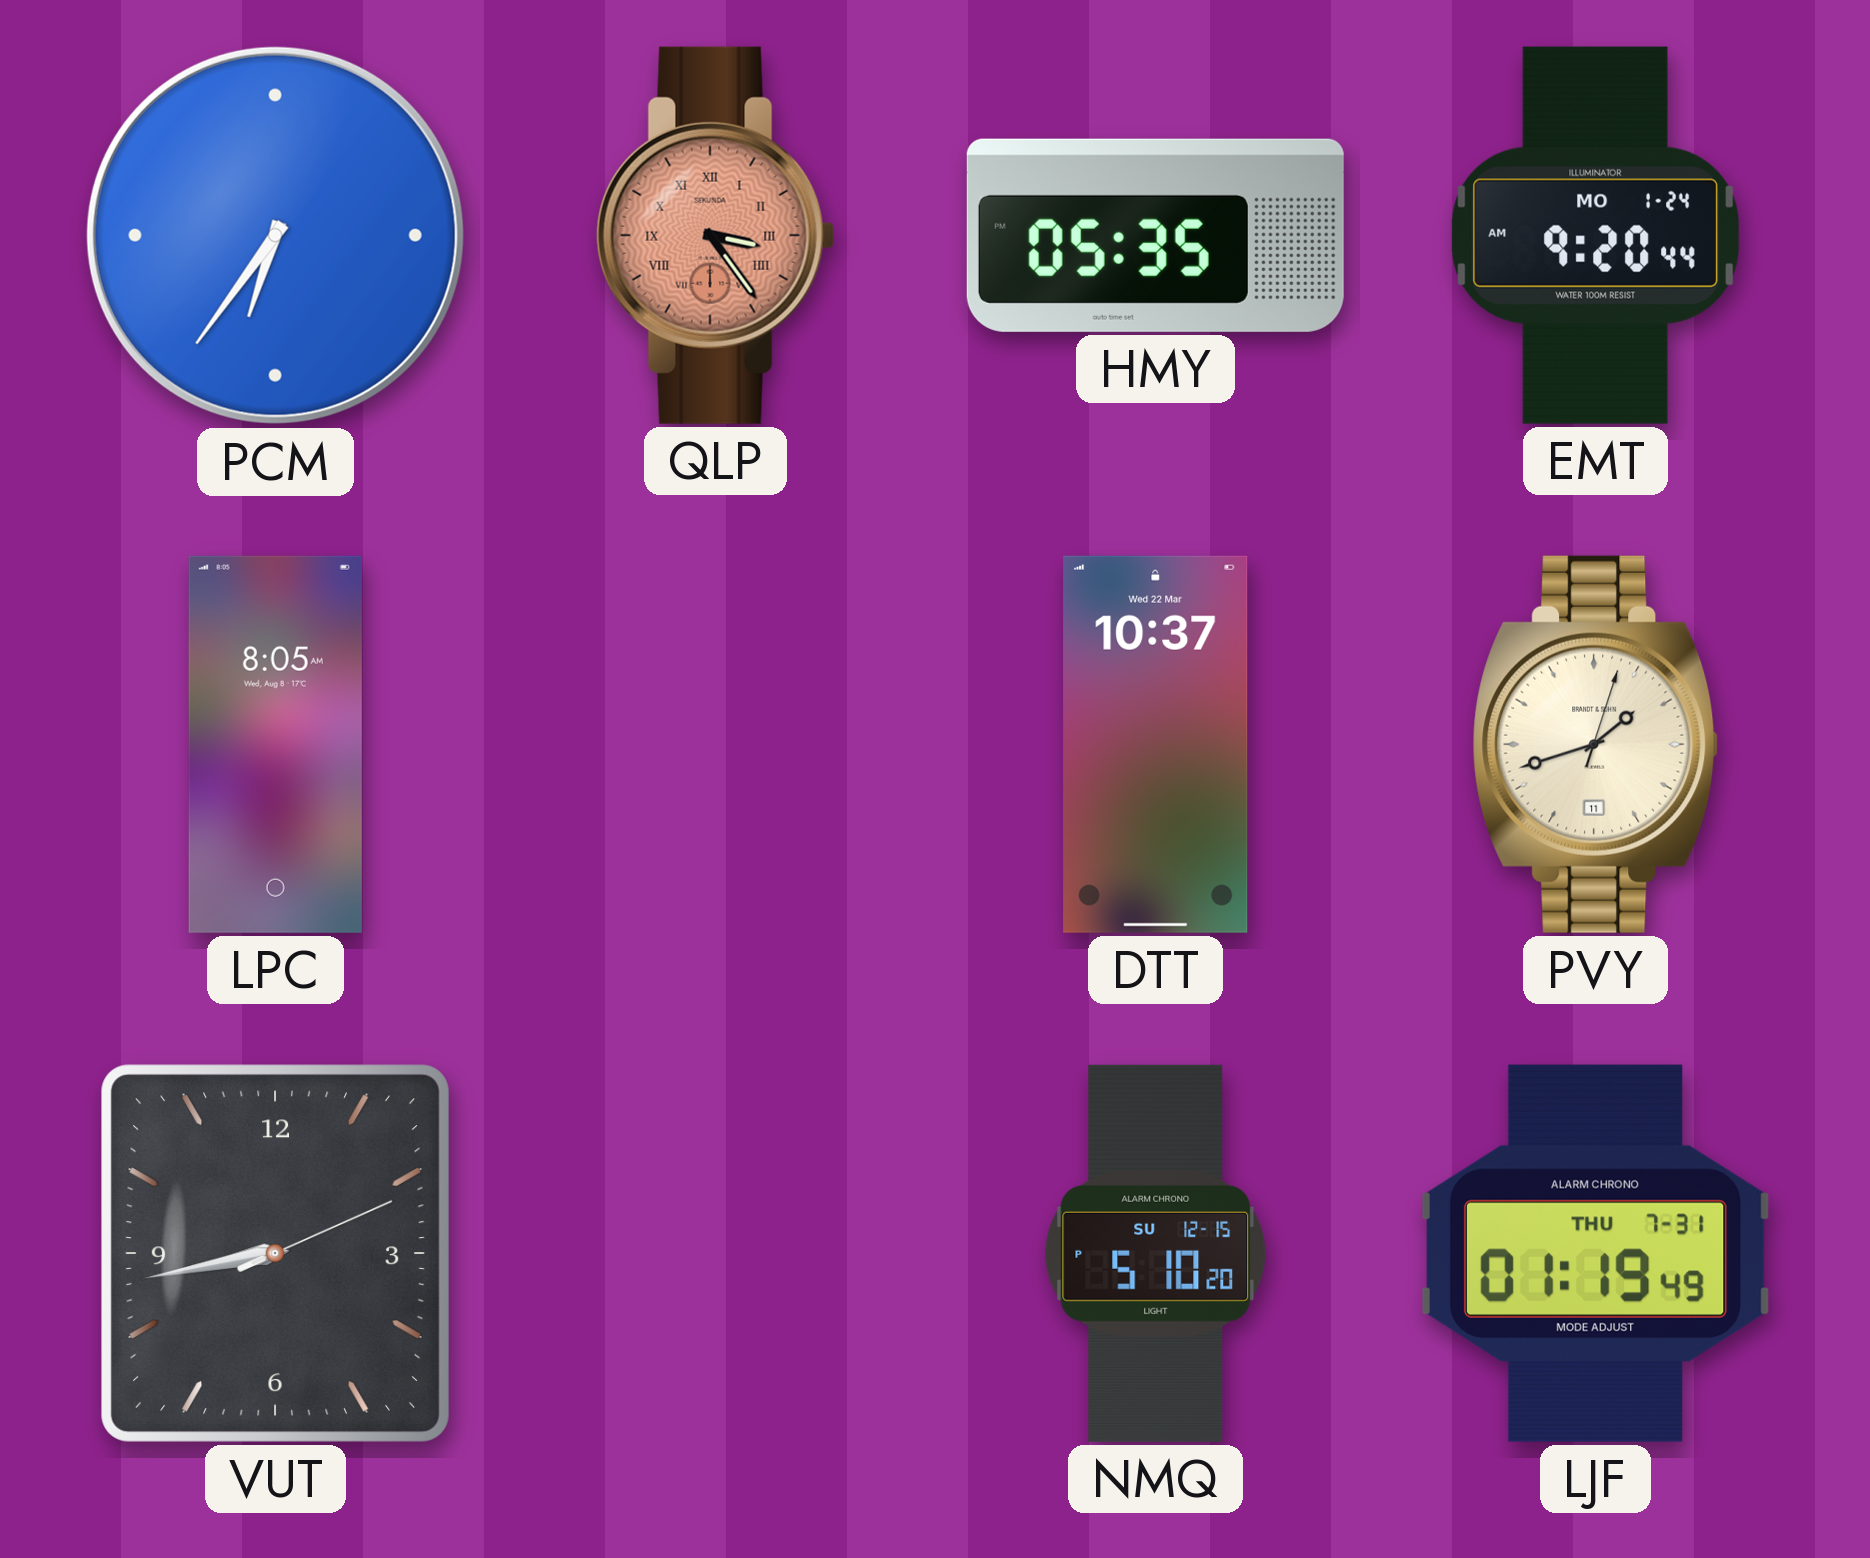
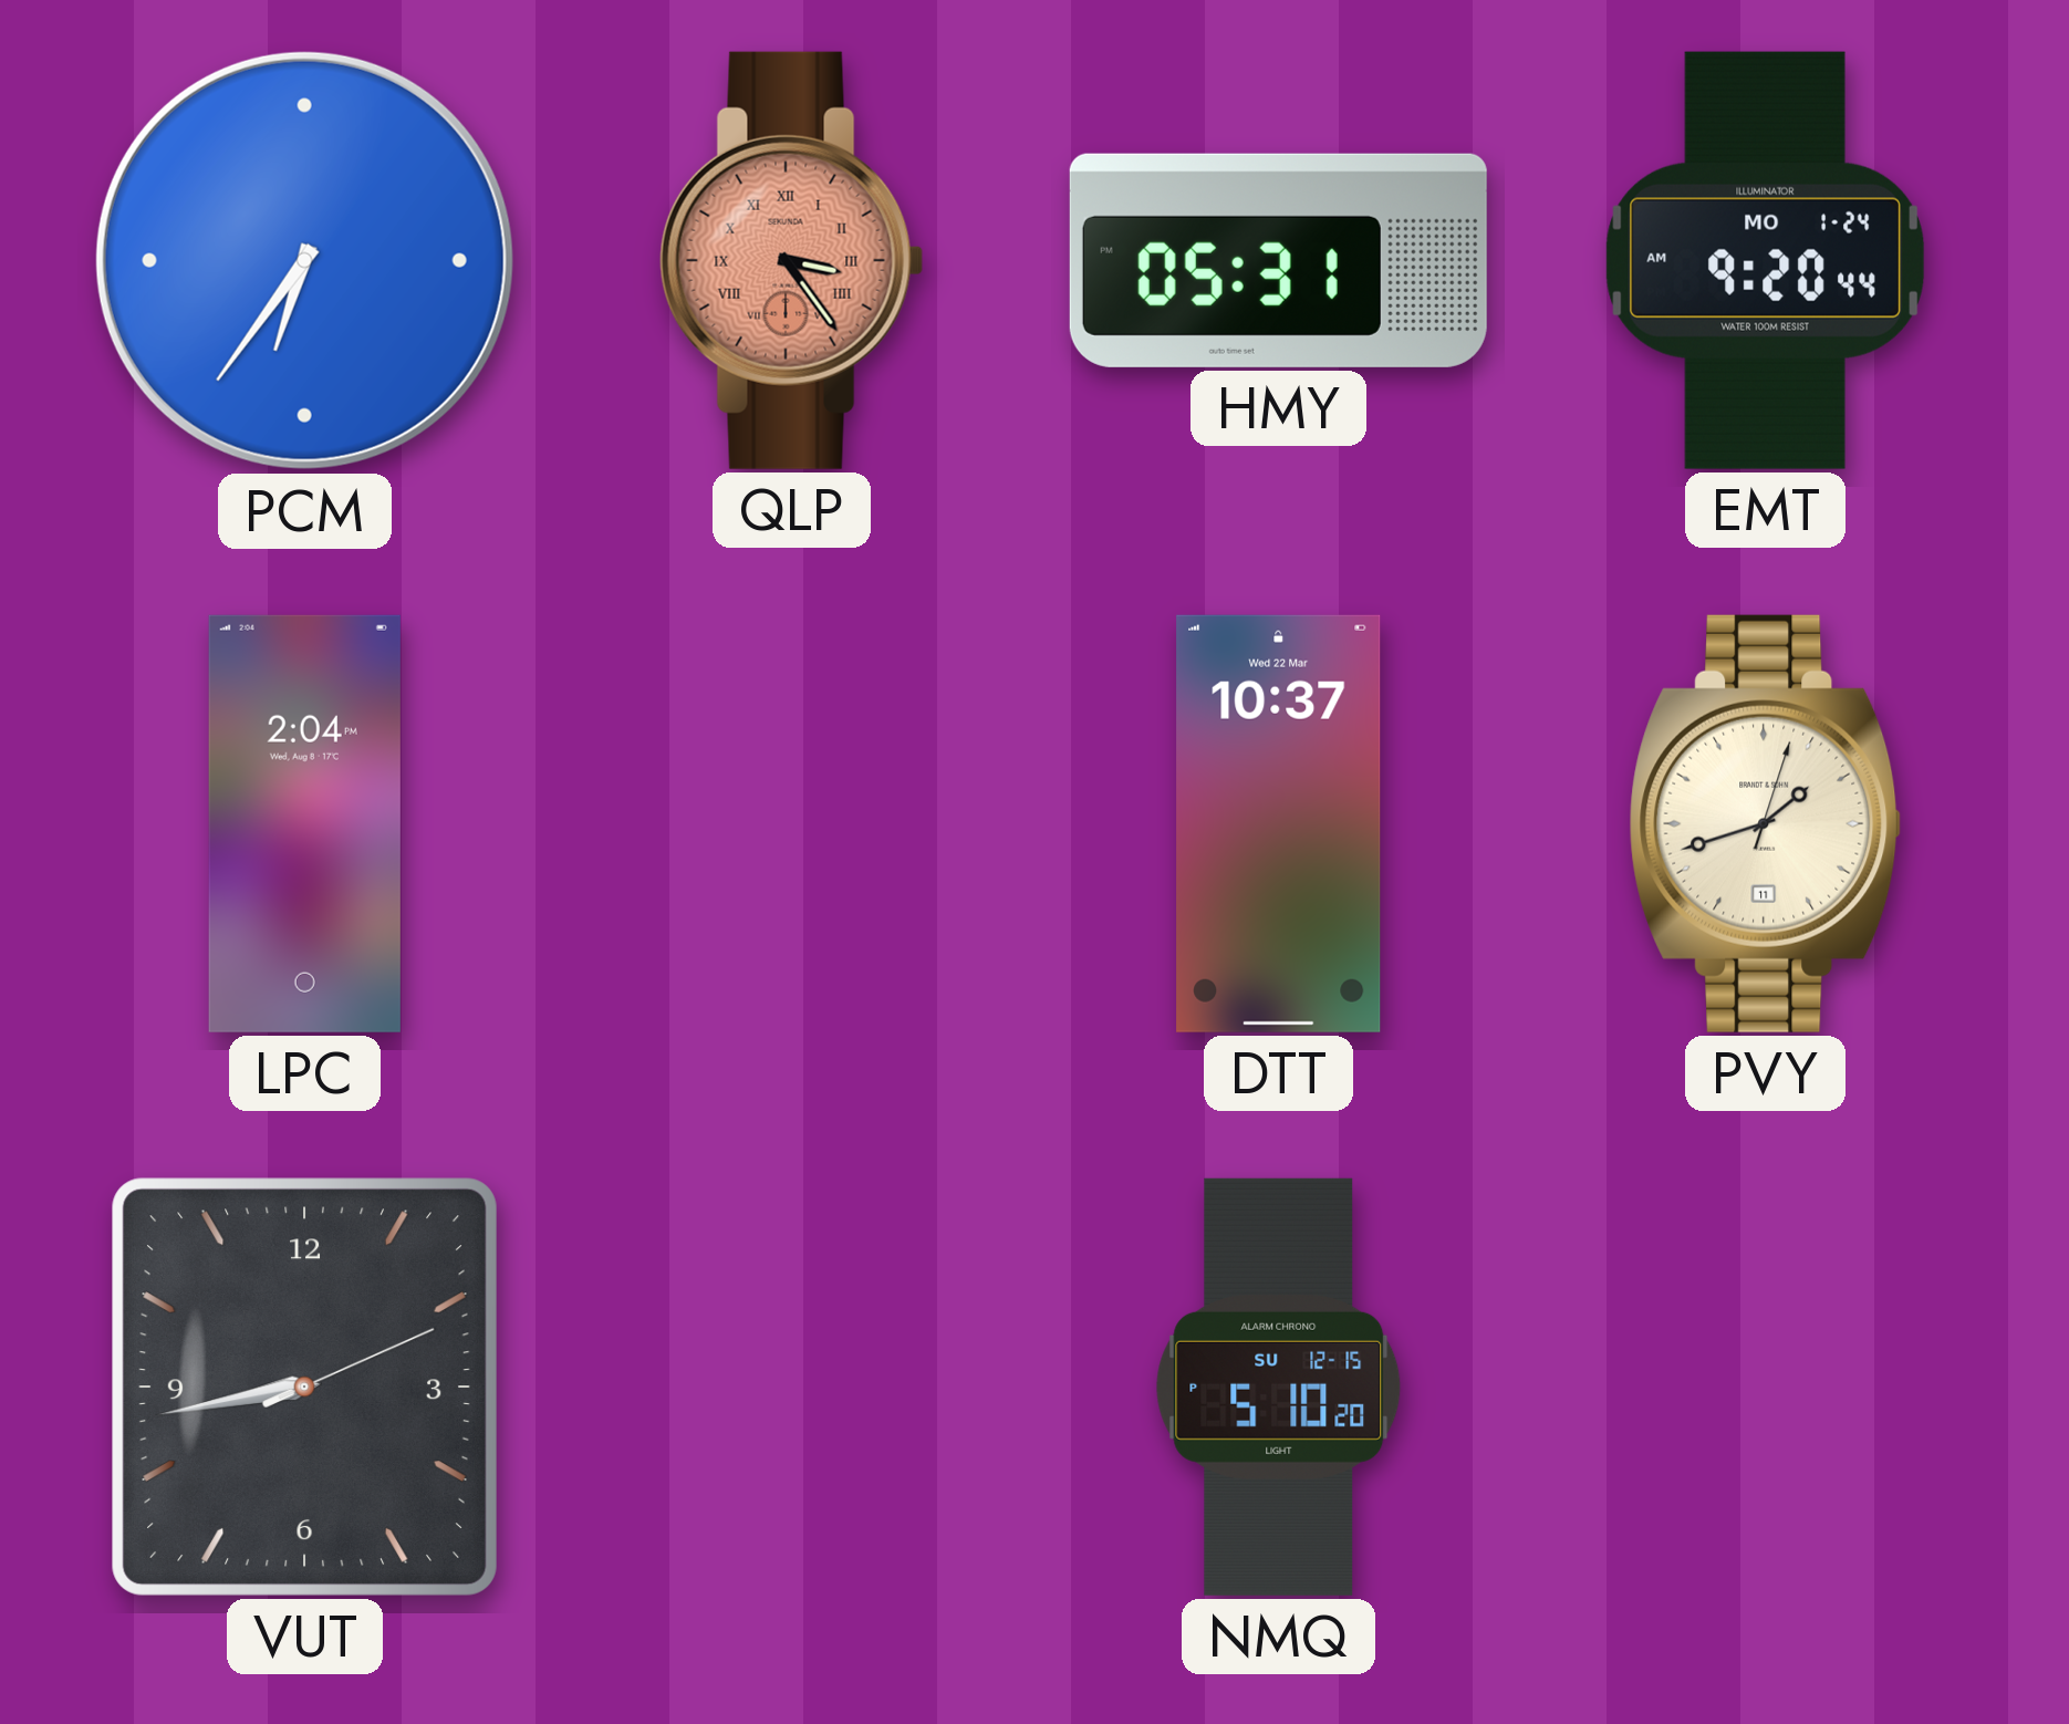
HMY: 05:35 -> 05:31
LPC: 8:05 -> 2:04
LJF: 01:19 -> none
